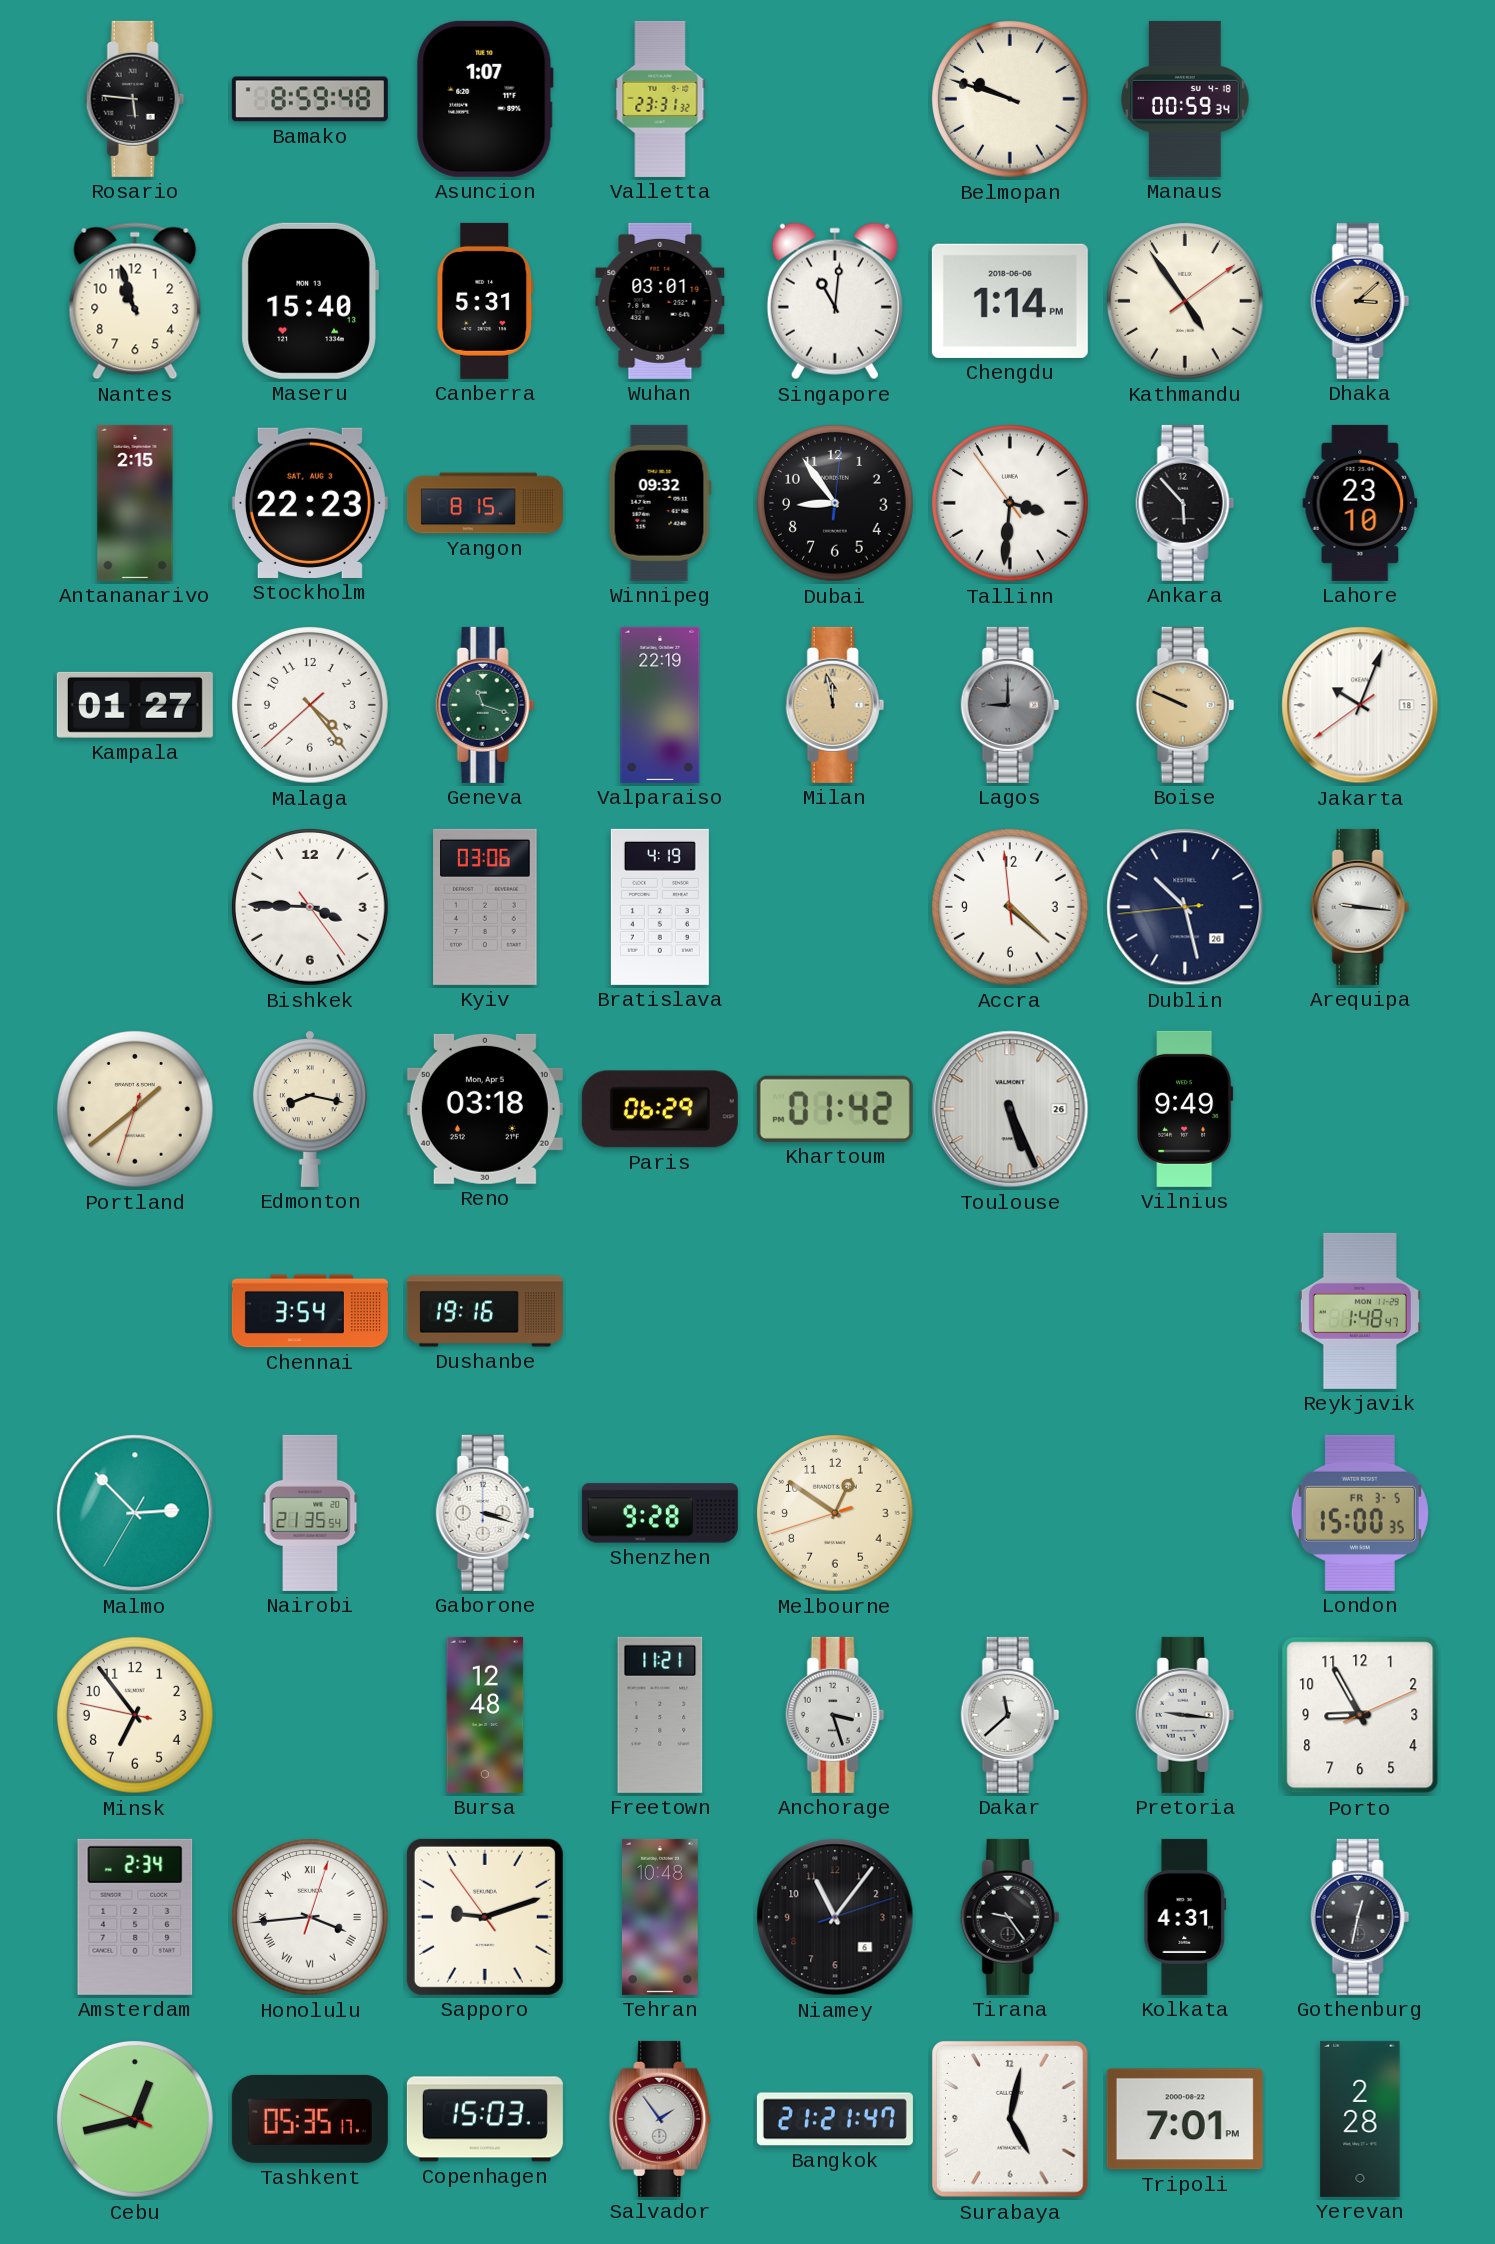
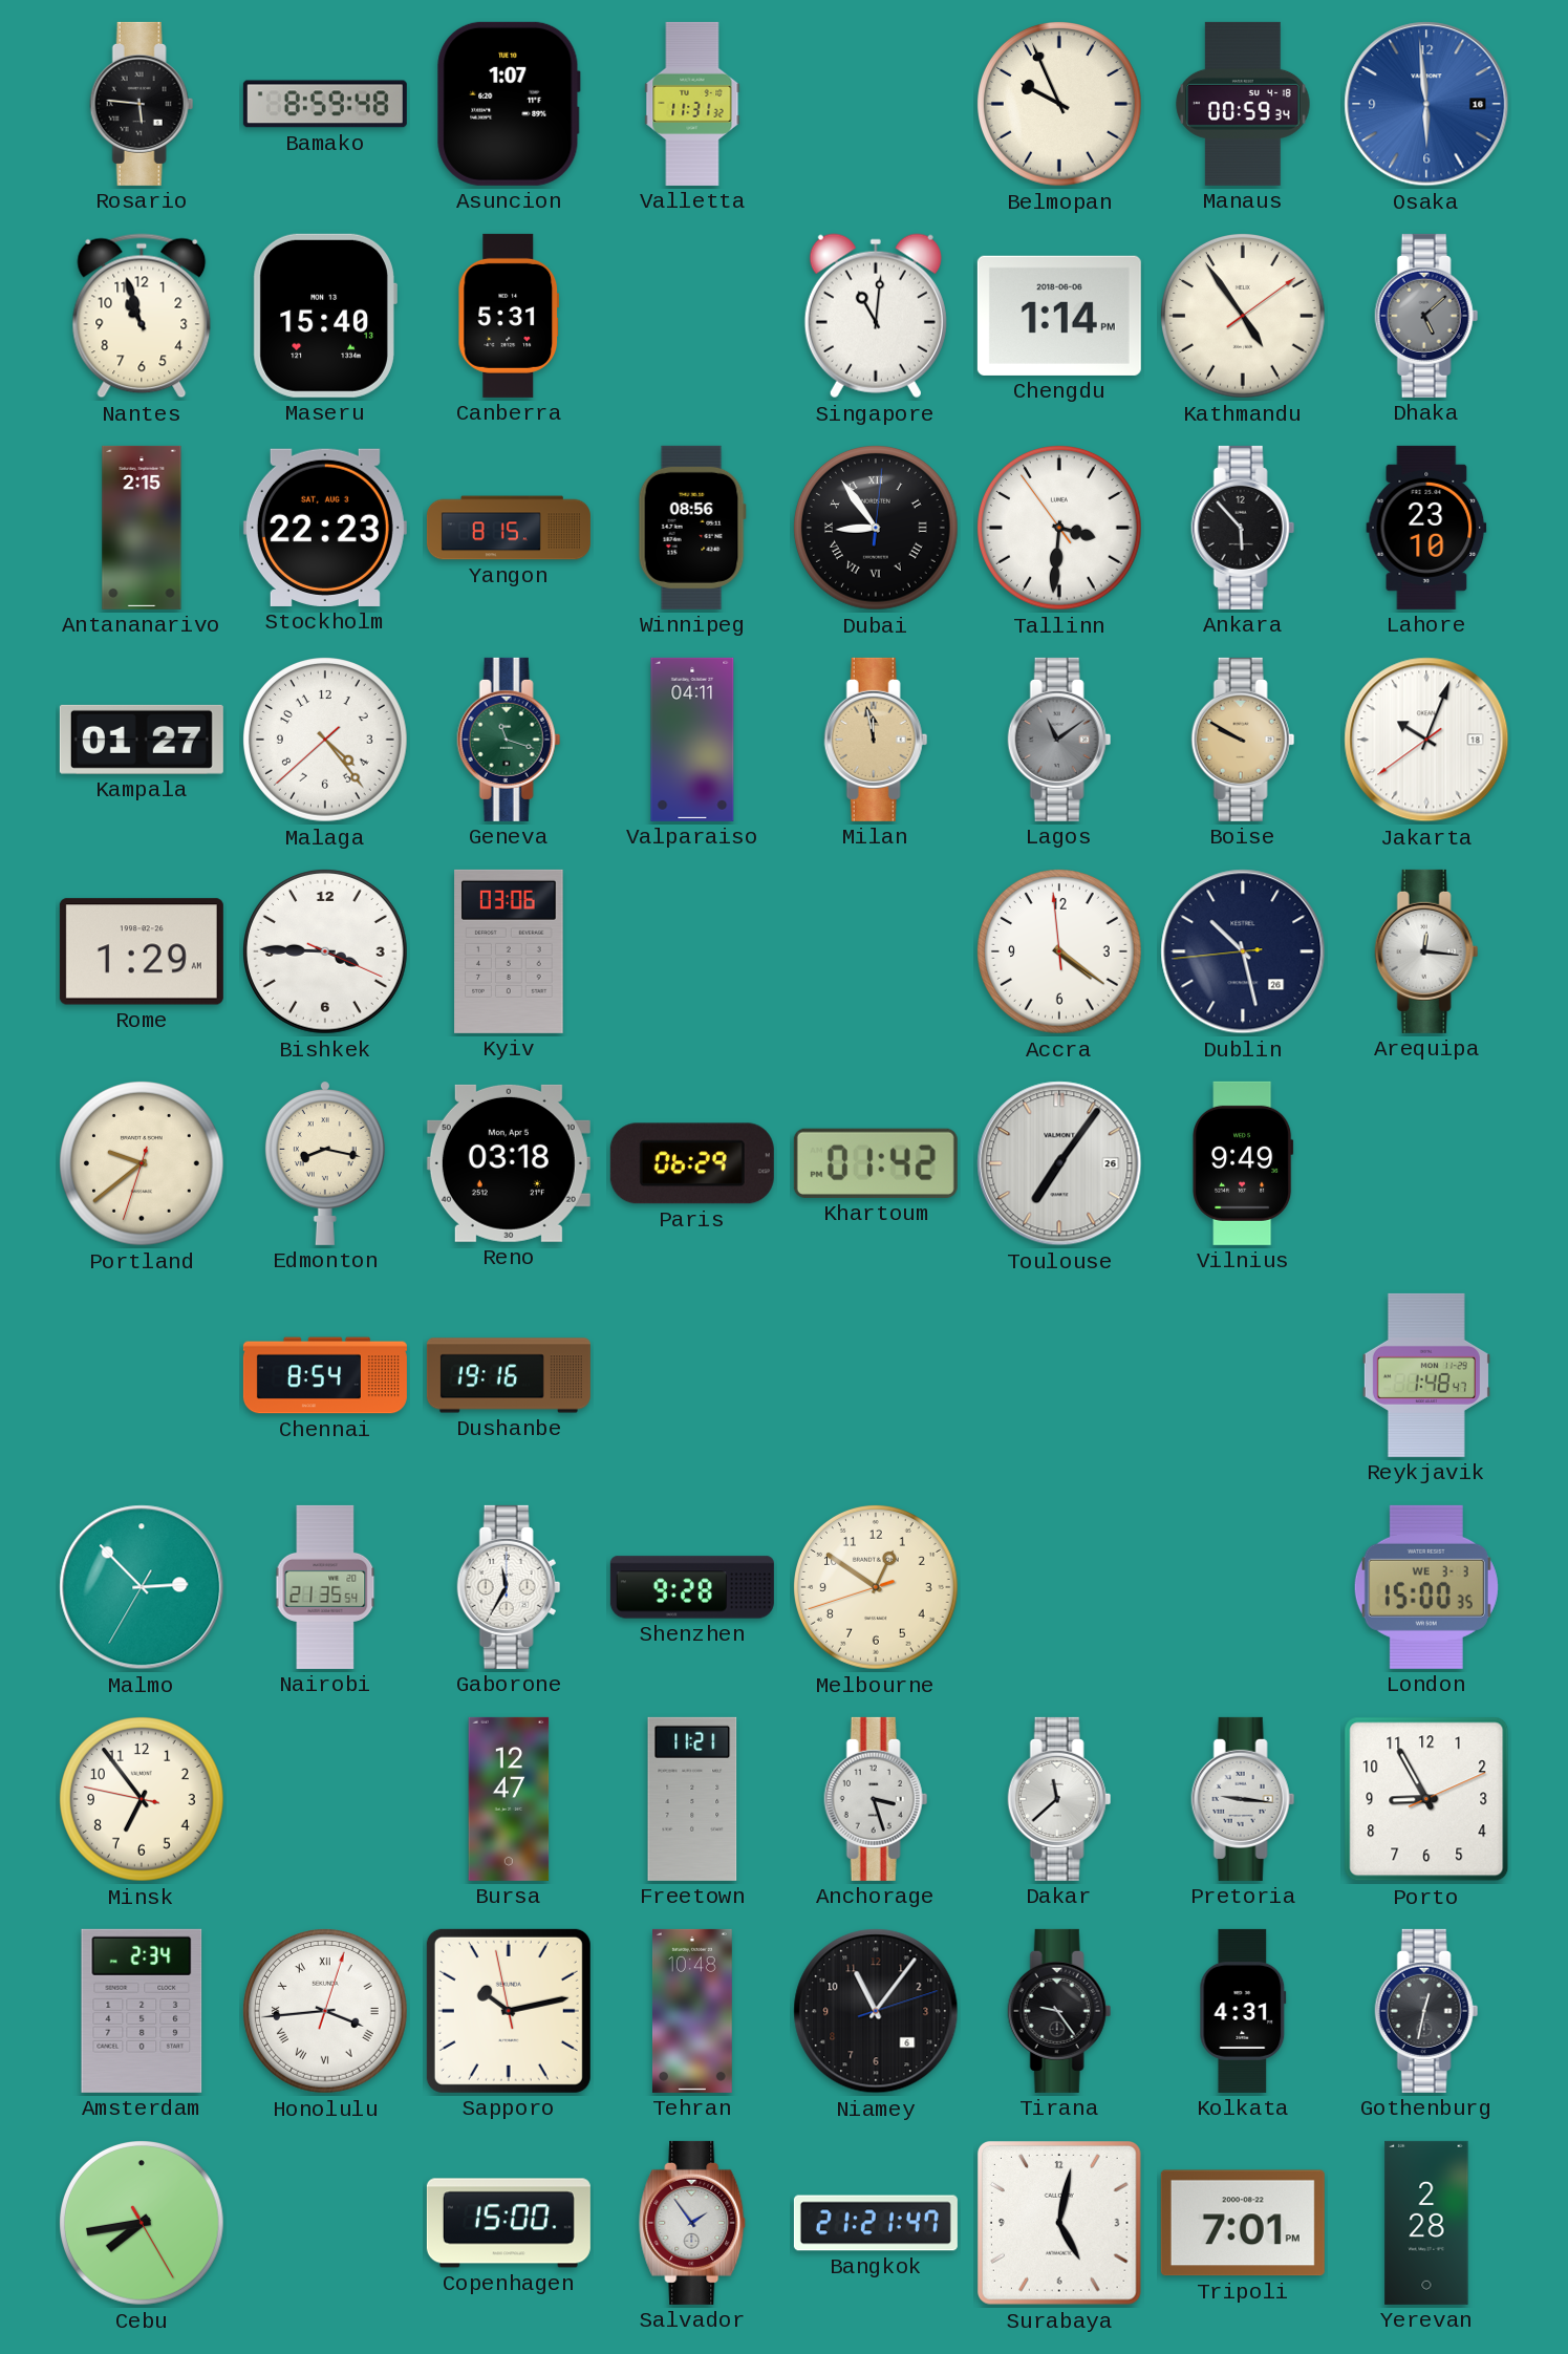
Valletta: 23:31 -> 11:31
Belmopan: 9:48 -> 9:56
Osaka: none -> 5:59
Wuhan: 03:01 -> none
Dhaka: 3:08 -> 5:08
Dhaka dial: champagne -> grey
Winnipeg: 09:32 -> 08:56
Dubai numerals: Arabic -> Roman
Valparaiso: 22:19 -> 04:11
Lagos: 9:00 -> 11:09
Boise: 9:49 -> 9:50
Rome: none -> 1:29
Bishkek: 3:45:24 -> 3:45:19
Bratislava: 4:19 -> none
Accra: 4:21 -> 4:20
Arequipa: 9:16 -> 12:16
Portland: 1:38 -> 9:38
Toulouse: 5:26 -> 7:06
Chennai: 3:54 -> 8:54
Gaborone: 3:18 -> 11:35
London date: FR 3-5 -> WE 3-3
Bursa: 12:48 -> 12:47
Sapporo: 9:11 -> 10:12
Cebu: 12:42 -> 7:43
Tashkent: 05:35 -> none
Copenhagen: 15:03 -> 15:00
